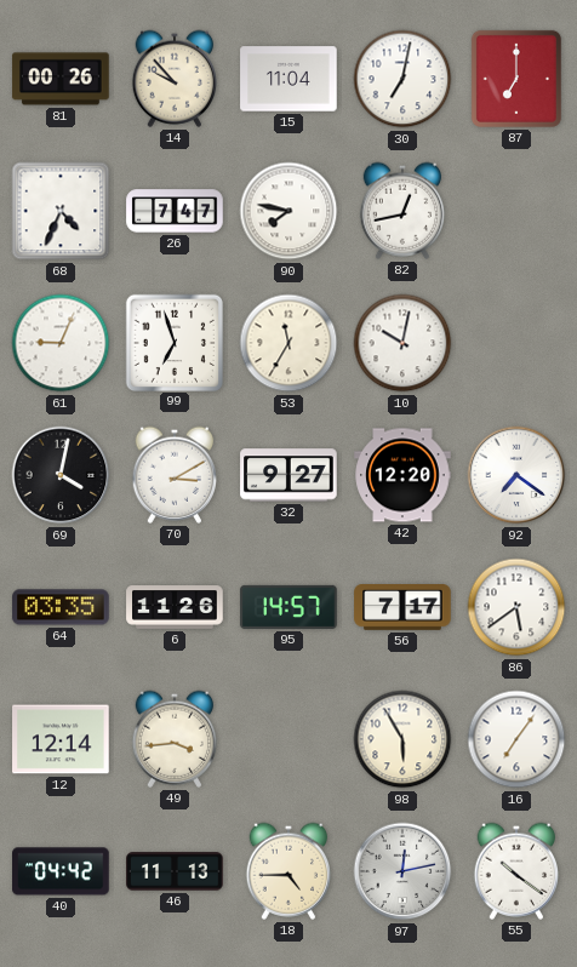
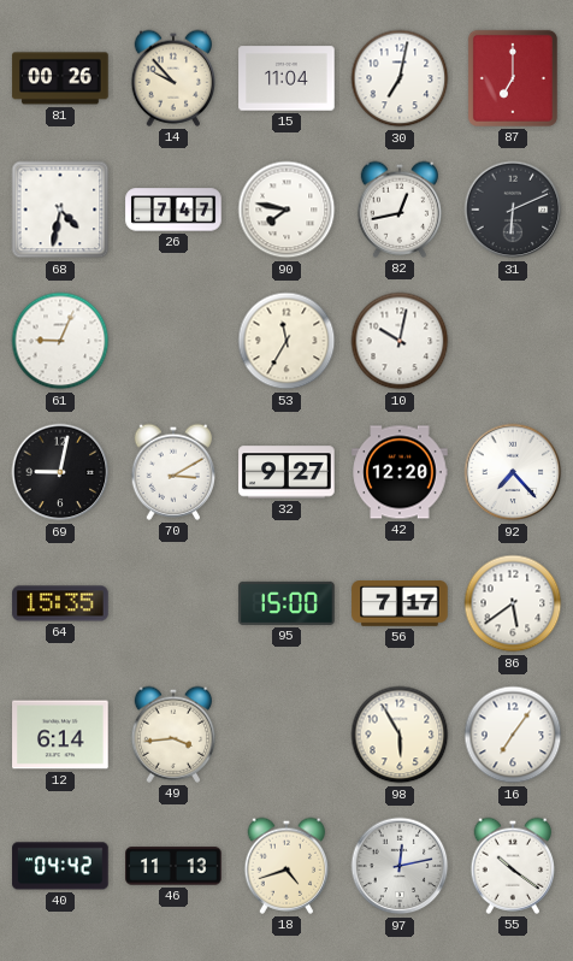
68: 4:34 -> 4:32
31: none -> 6:11
99: 6:57 -> none
69: 4:02 -> 9:02
92: 7:21 -> 7:23
64: 03:35 -> 15:35
6: 11:26 -> none
95: 14:57 -> 15:00
12: 12:14 -> 6:14
18: 4:45 -> 4:42
